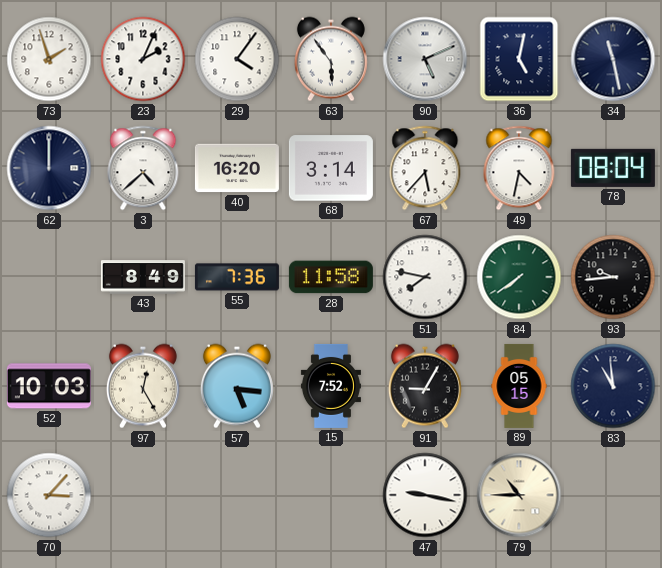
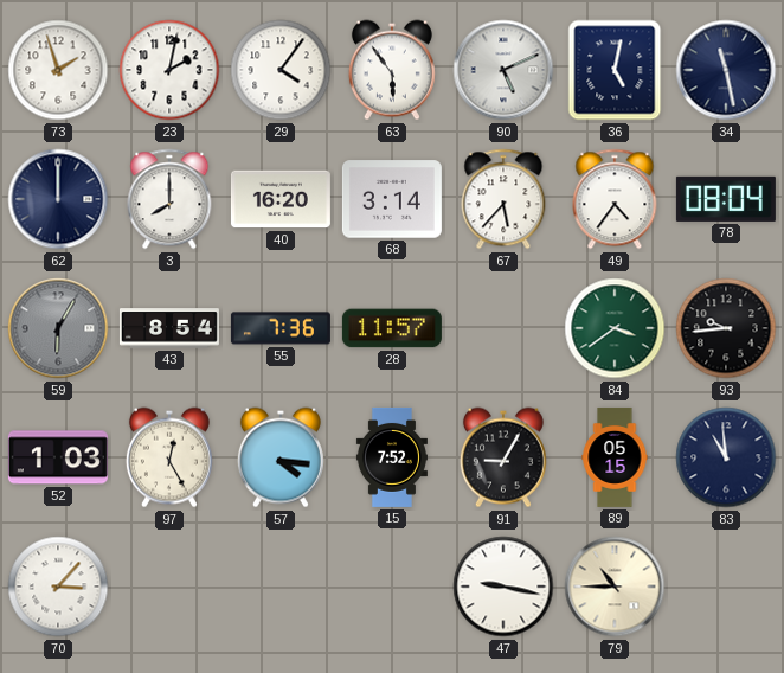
23: 2:04 -> 2:02
3: 4:38 -> 8:00
49: 4:32 -> 4:36
59: none -> 6:05
43: 8:49 -> 8:54
28: 11:58 -> 11:57
51: 7:47 -> none
84: 7:39 -> 3:39
52: 10:03 -> 1:03
57: 5:16 -> 4:16
